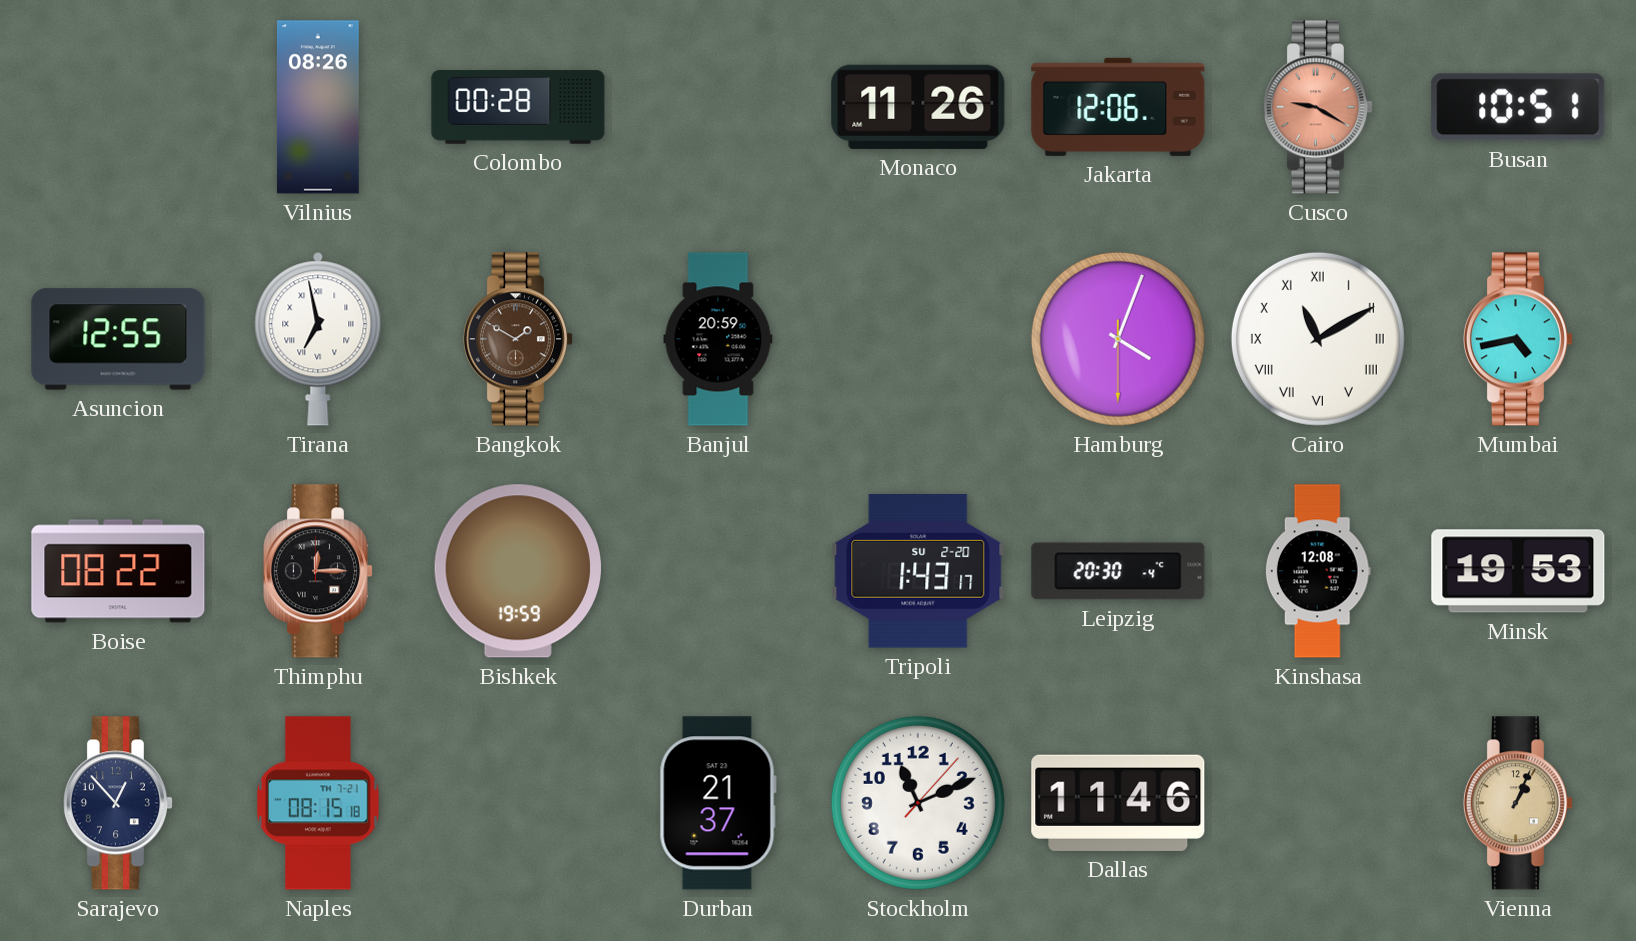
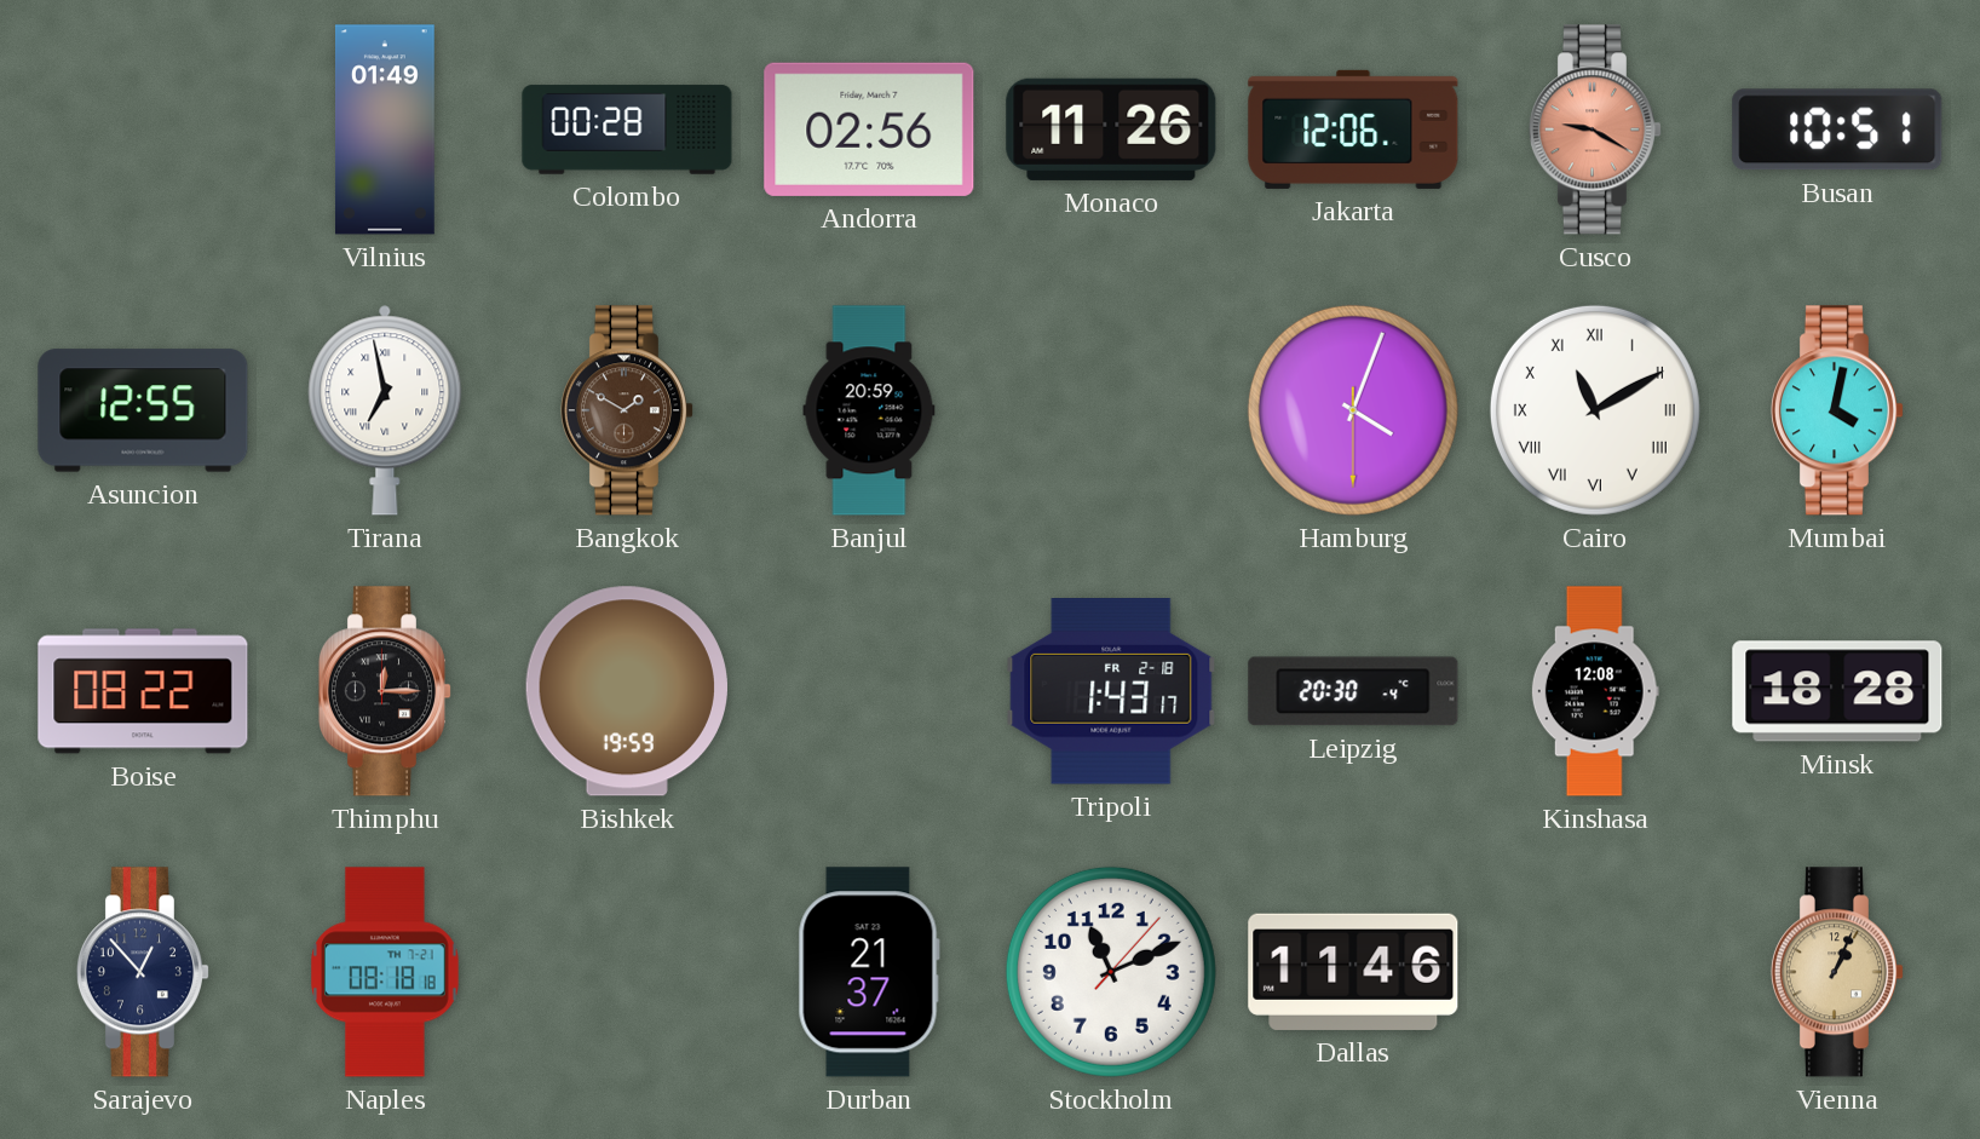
Vilnius: 08:26 -> 01:49
Andorra: none -> 02:56
Mumbai: 4:43 -> 4:02
Tripoli date: SU 2-20 -> FR 2-18
Minsk: 19:53 -> 18:28
Naples: 08:15 -> 08:18
